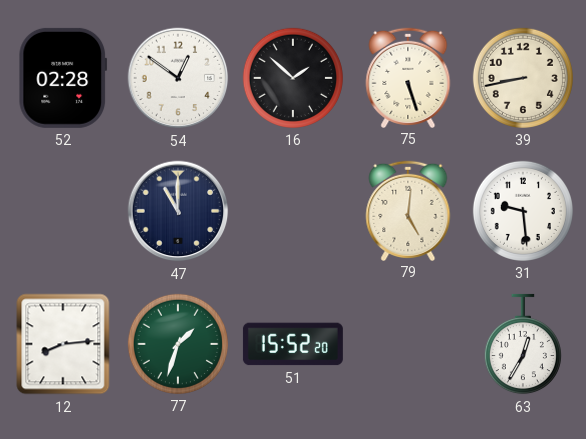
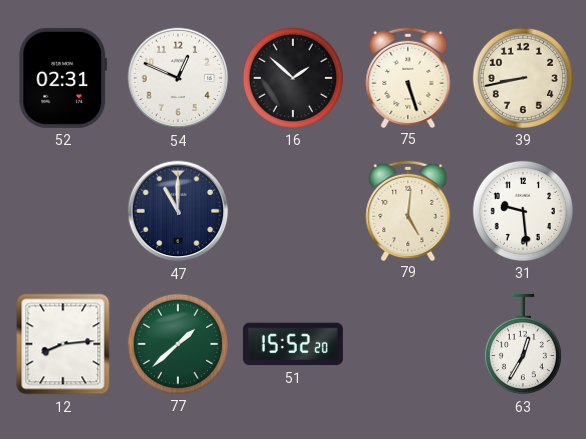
52: 02:28 -> 02:31
54: 12:51 -> 12:49
77: 1:33 -> 1:38
